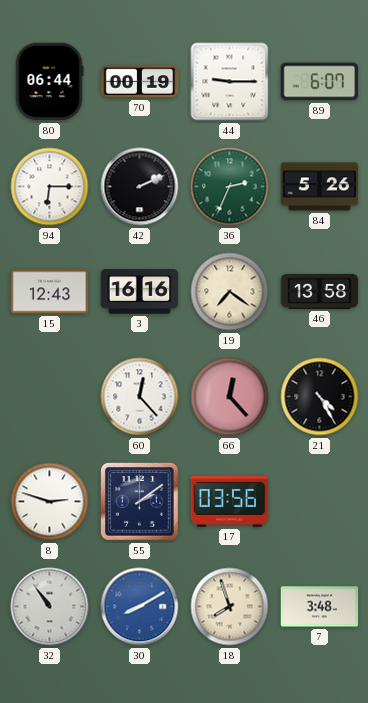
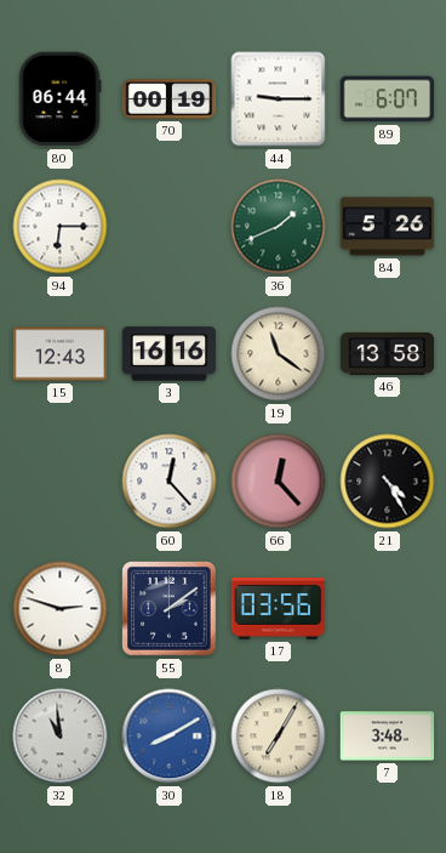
42: 2:11 -> none
36: 2:34 -> 1:41
19: 7:21 -> 11:21
32: 10:54 -> 10:59
18: 7:57 -> 7:05
